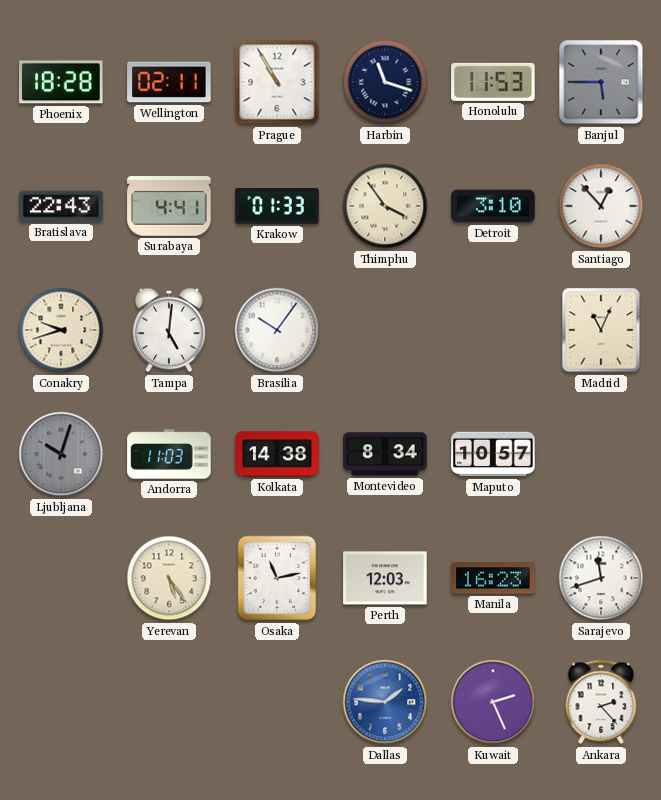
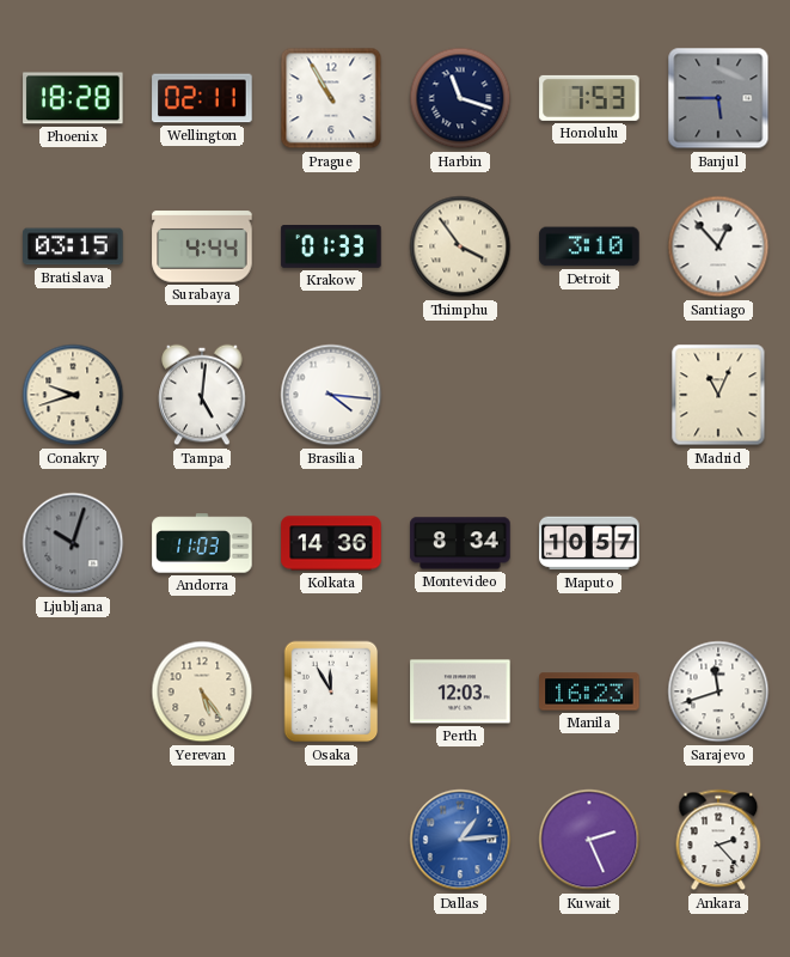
Honolulu: 11:53 -> 7:53
Bratislava: 22:43 -> 03:15
Surabaya: 4:41 -> 4:44
Brasilia: 10:06 -> 4:16
Kolkata: 14:38 -> 14:36
Osaka: 11:13 -> 11:55
Dallas: 1:46 -> 1:14
